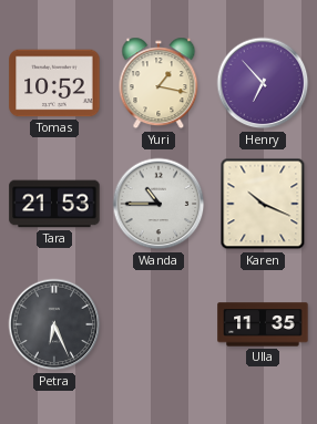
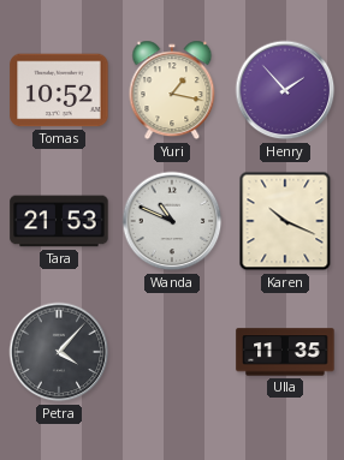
Henry: 6:53 -> 1:53
Wanda: 10:45 -> 10:49
Petra: 6:26 -> 4:07
